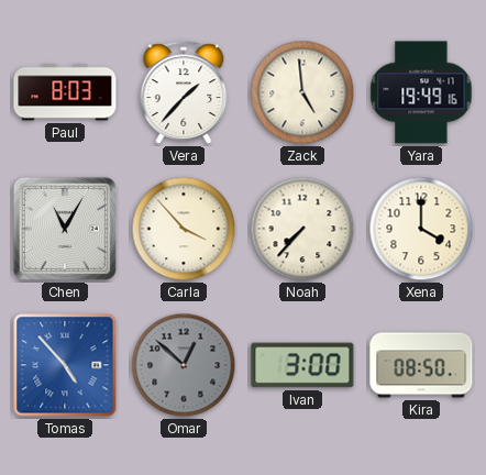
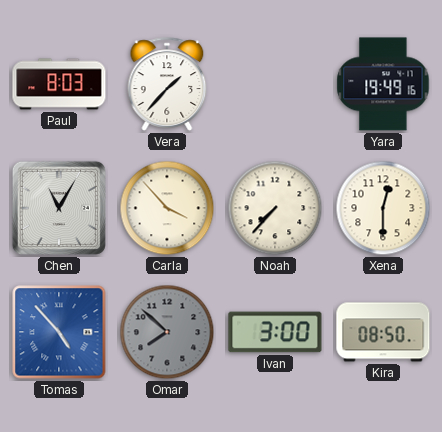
Zack: 4:59 -> none
Xena: 4:00 -> 12:30
Omar: 12:52 -> 7:52
